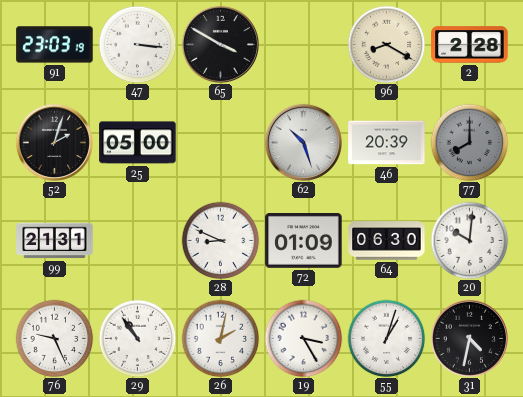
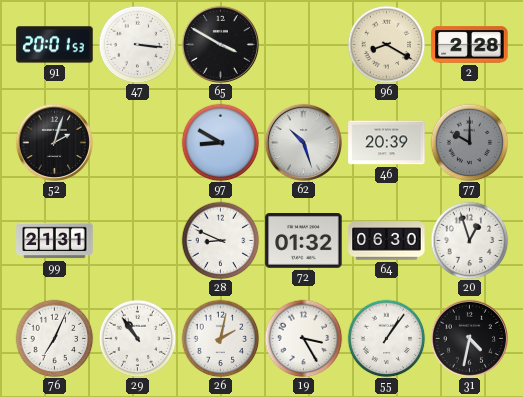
91: 23:03 -> 20:01
25: 05:00 -> none
97: none -> 8:50
77: 8:00 -> 10:00
72: 01:09 -> 01:32
20: 10:01 -> 12:57
76: 9:26 -> 7:04
55: 1:03 -> 1:06
